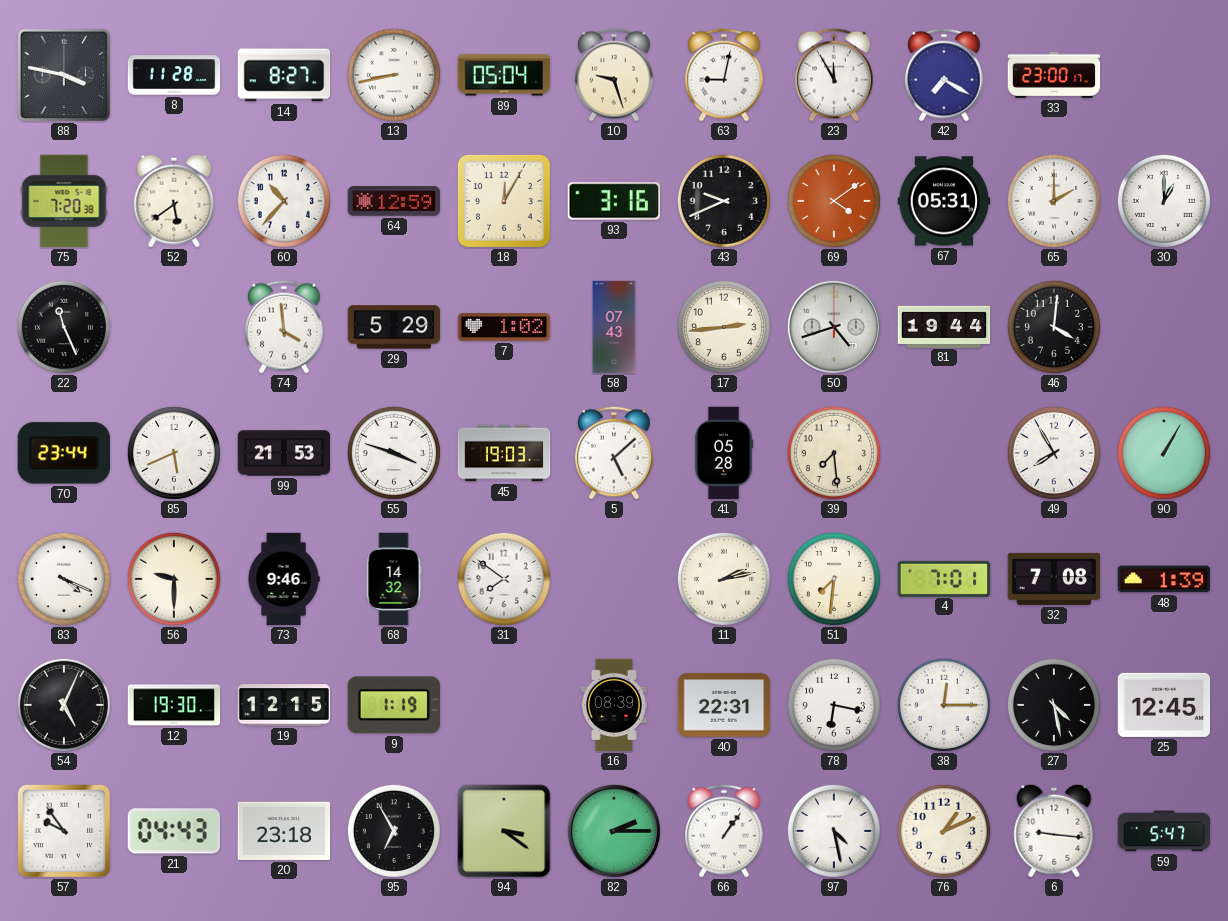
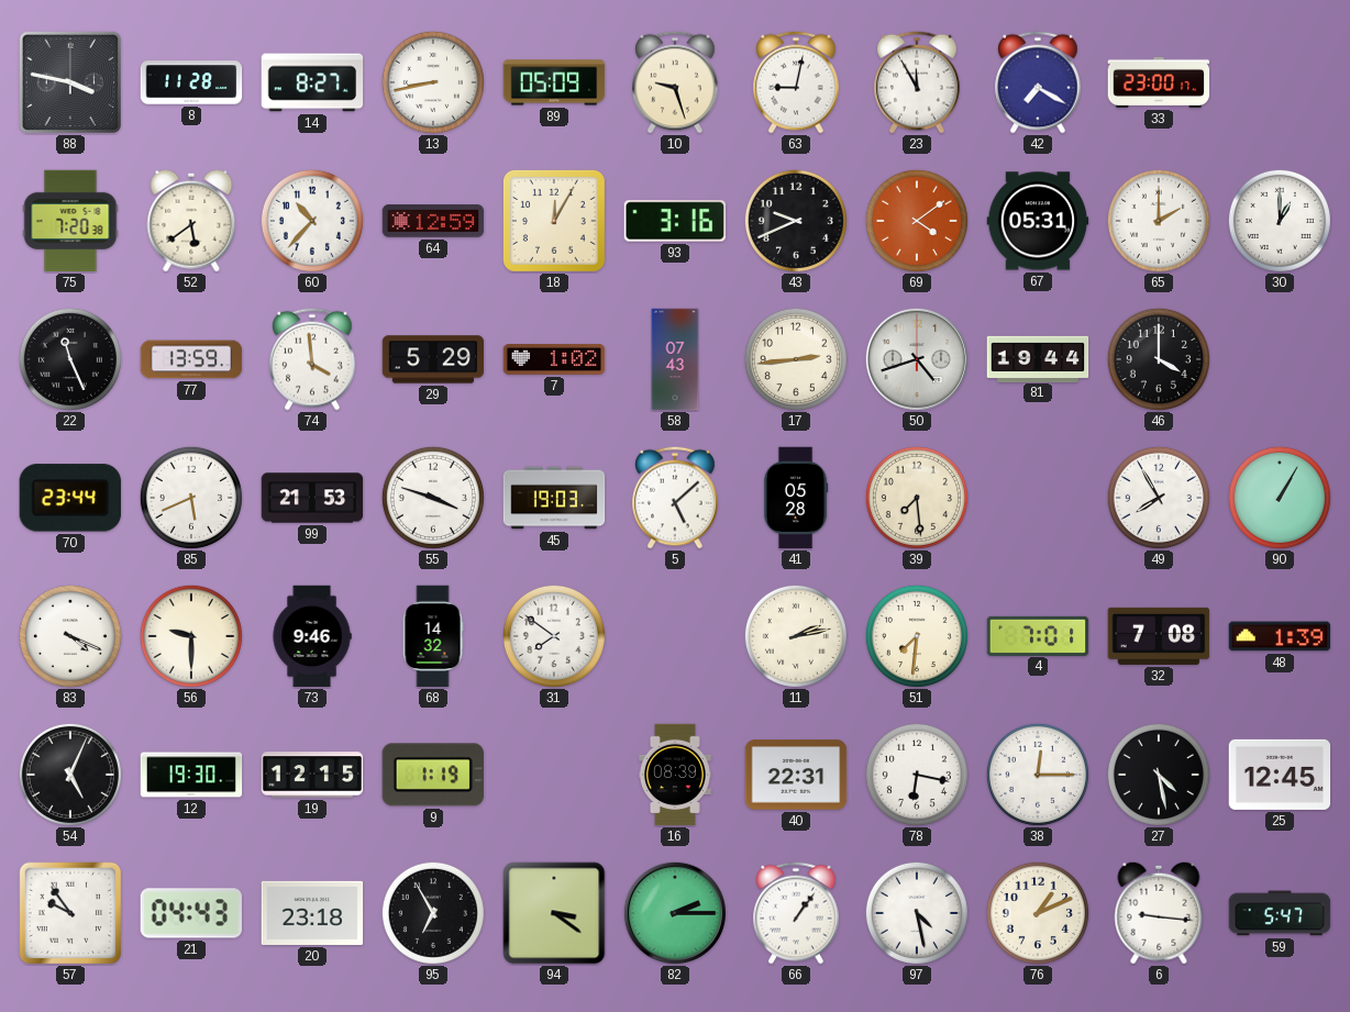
89: 05:04 -> 05:09
77: none -> 13:59
46: 4:01 -> 4:00
